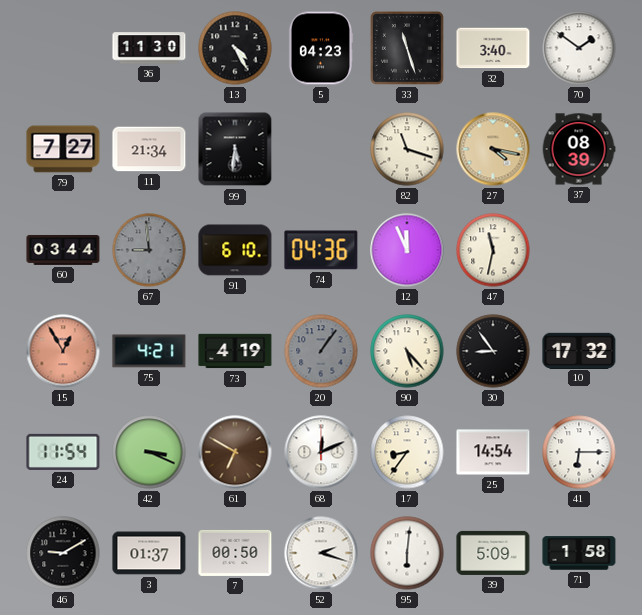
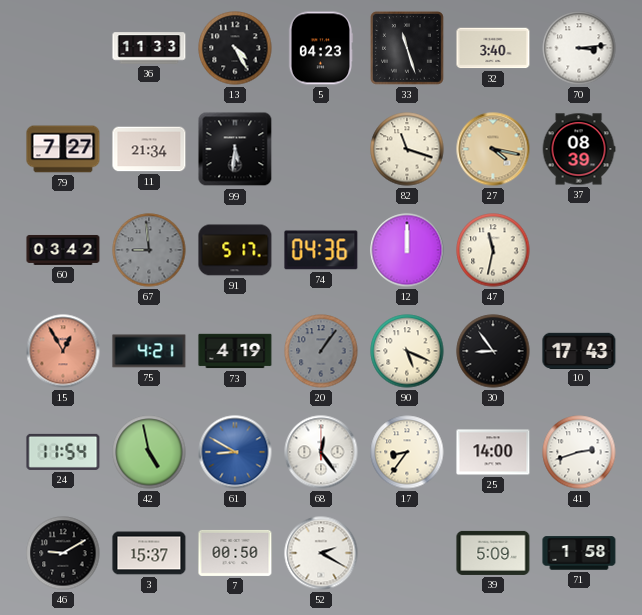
36: 11:30 -> 11:33
70: 1:51 -> 3:14
60: 03:44 -> 03:42
91: 6:10 -> 5:17
12: 11:56 -> 12:00
90: 5:23 -> 5:19
10: 17:32 -> 17:43
42: 3:19 -> 4:58
61: 6:50 -> 8:50
61 dial: brown -> blue
68: 12:11 -> 12:24
25: 14:54 -> 14:00
41: 6:15 -> 2:42
3: 01:37 -> 15:37
52: 2:18 -> 2:20
95: 6:01 -> none
